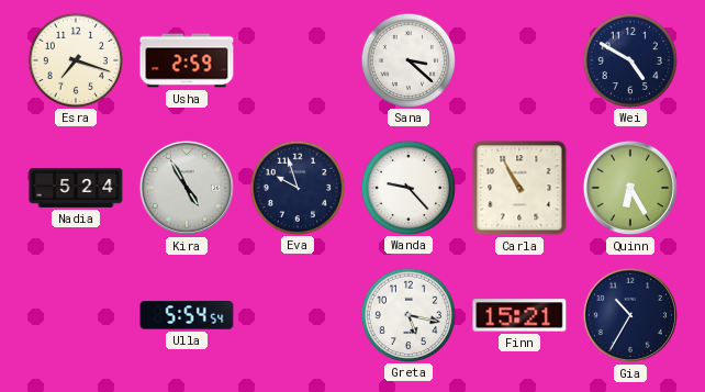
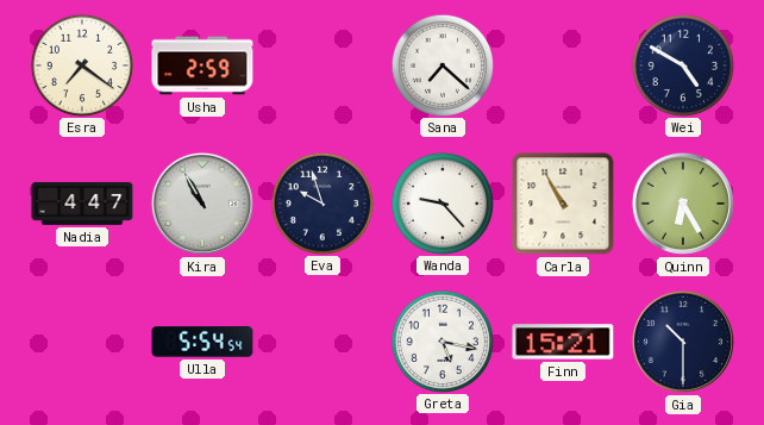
Esra: 7:18 -> 7:21
Sana: 3:22 -> 7:22
Nadia: 5:24 -> 4:47
Kira: 4:55 -> 10:55
Gia: 10:35 -> 10:30
